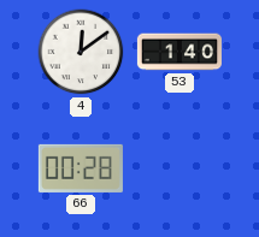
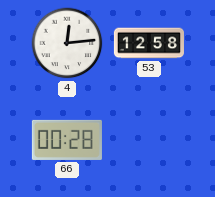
4: 12:09 -> 12:14
53: 1:40 -> 12:58
